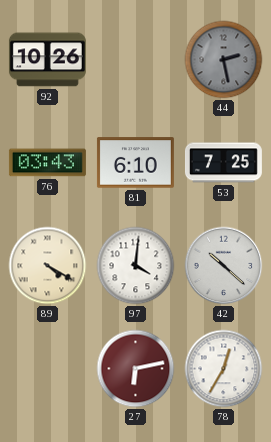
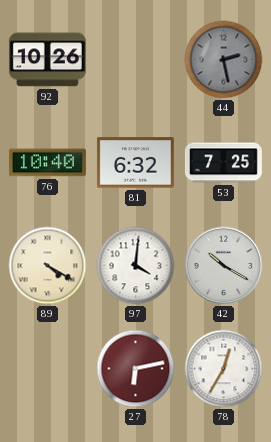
76: 03:43 -> 10:40
81: 6:10 -> 6:32
42: 10:22 -> 10:20
